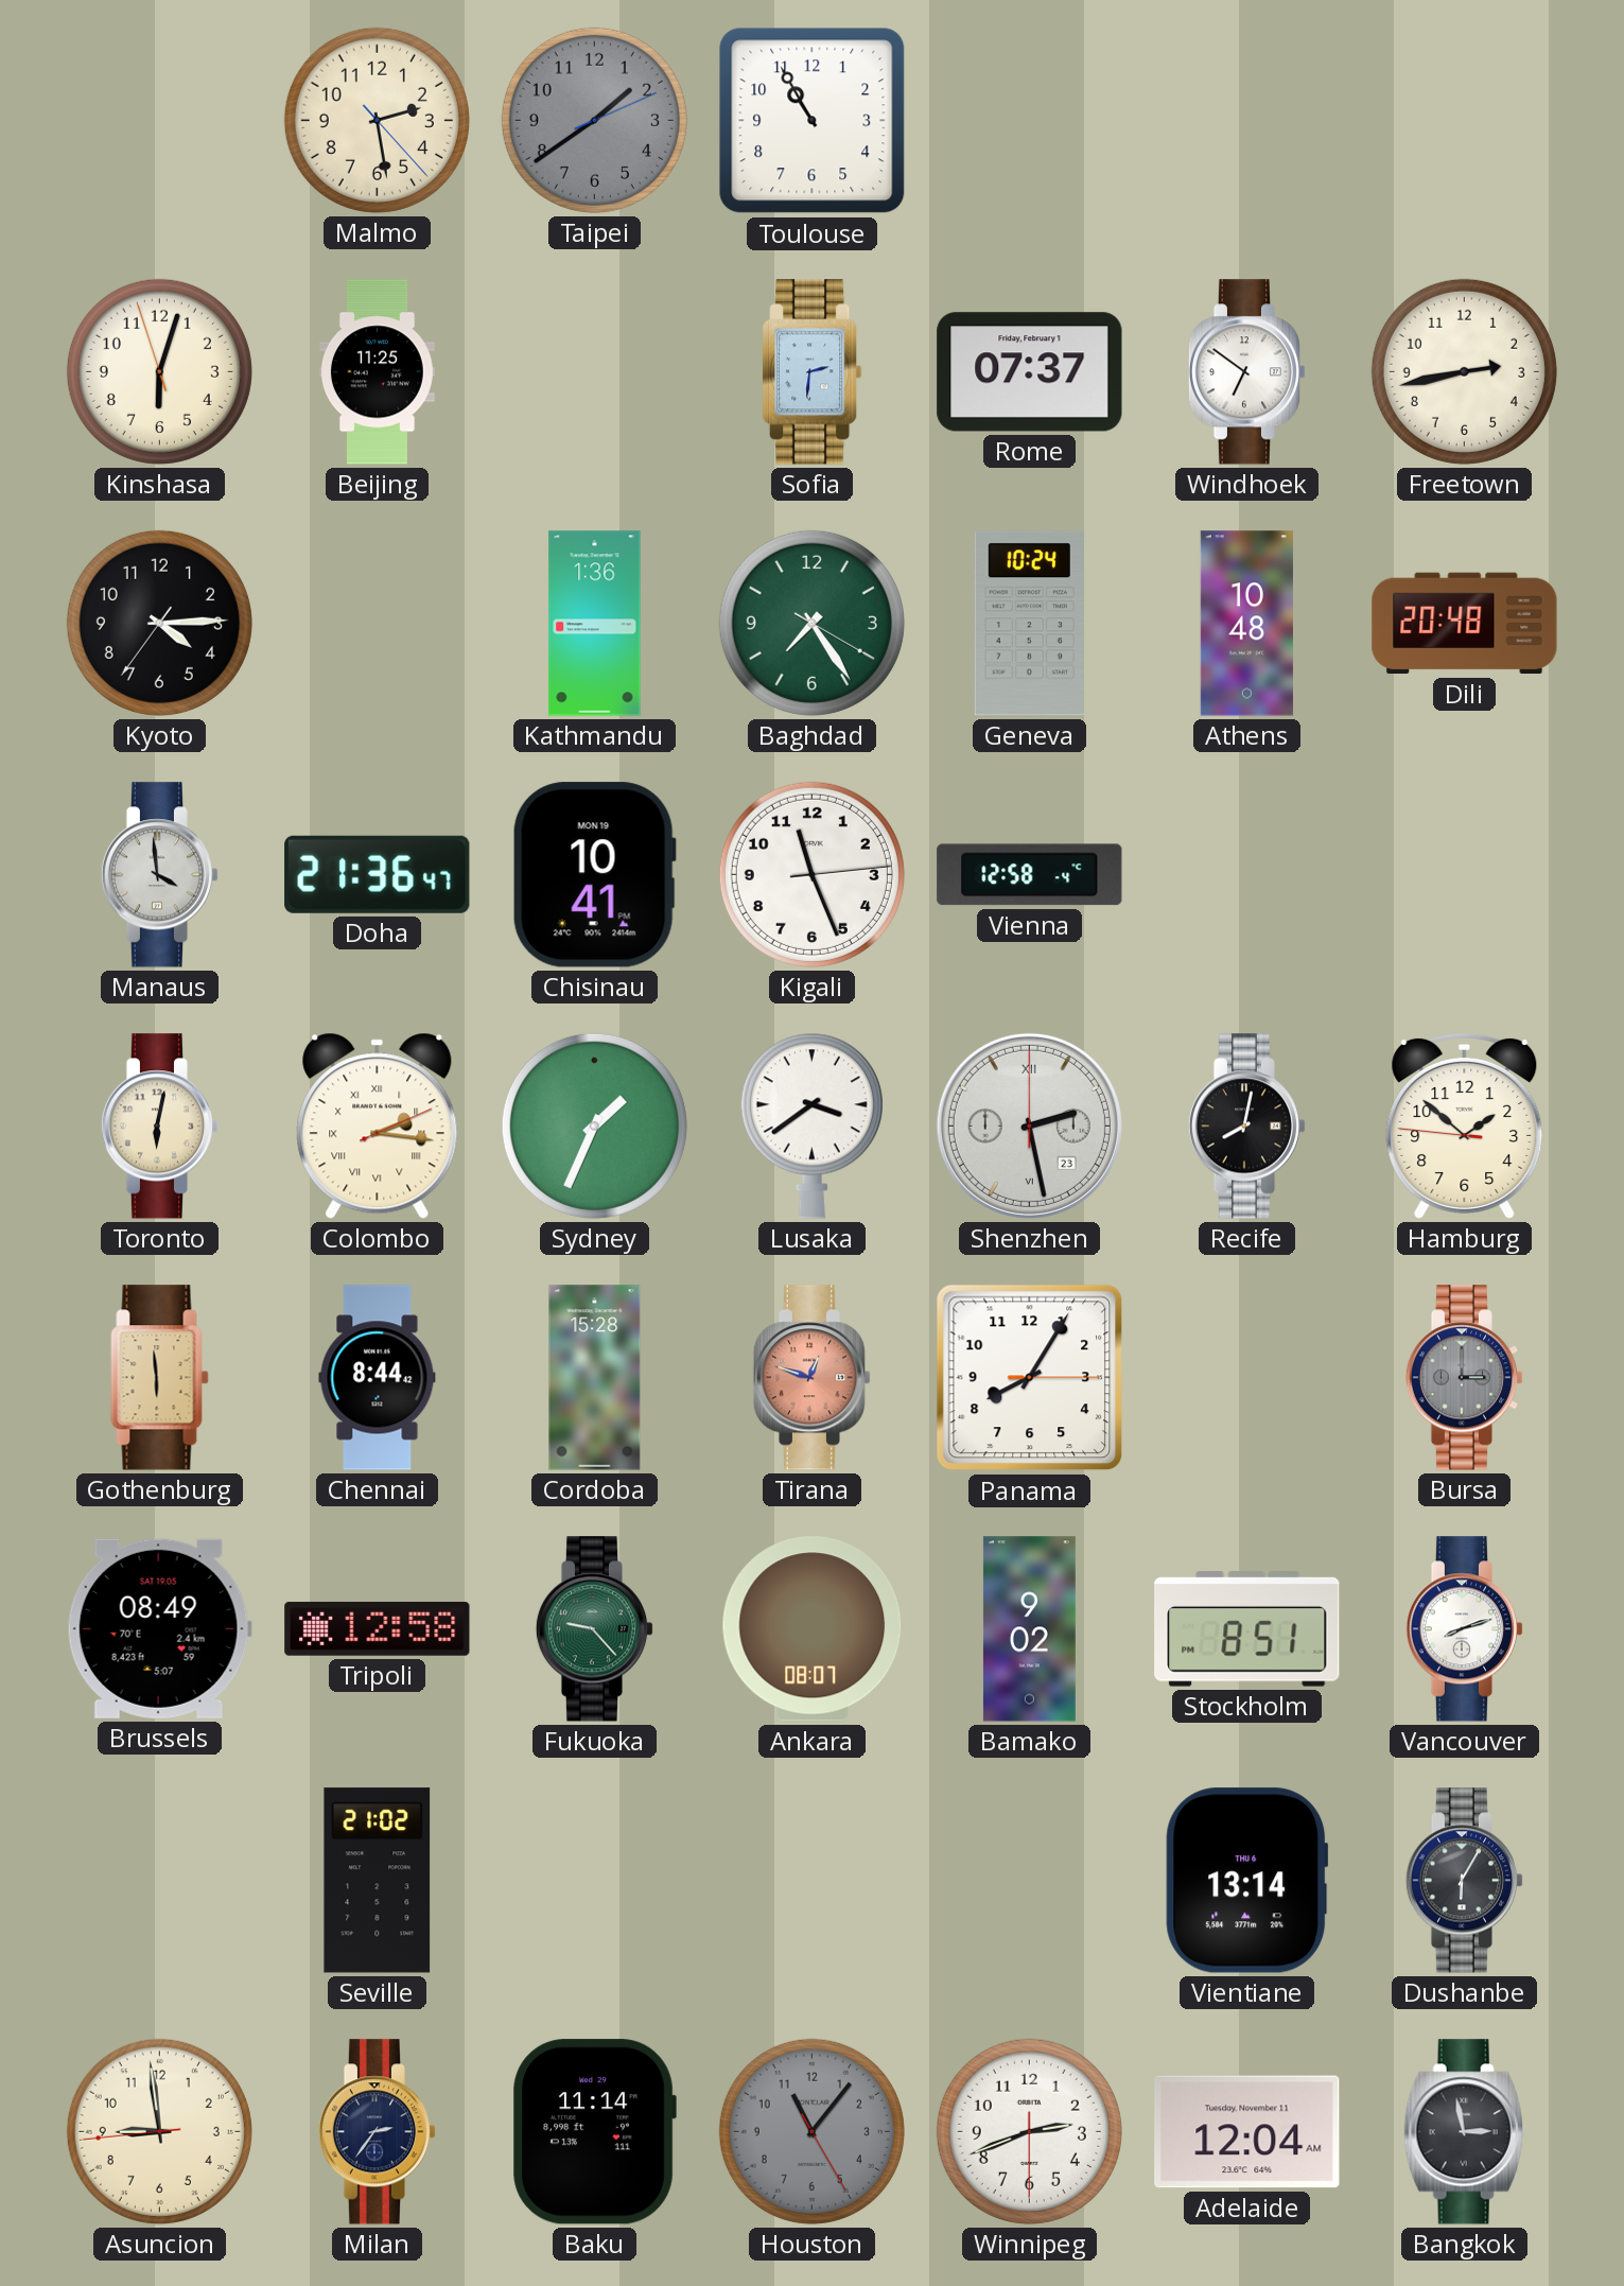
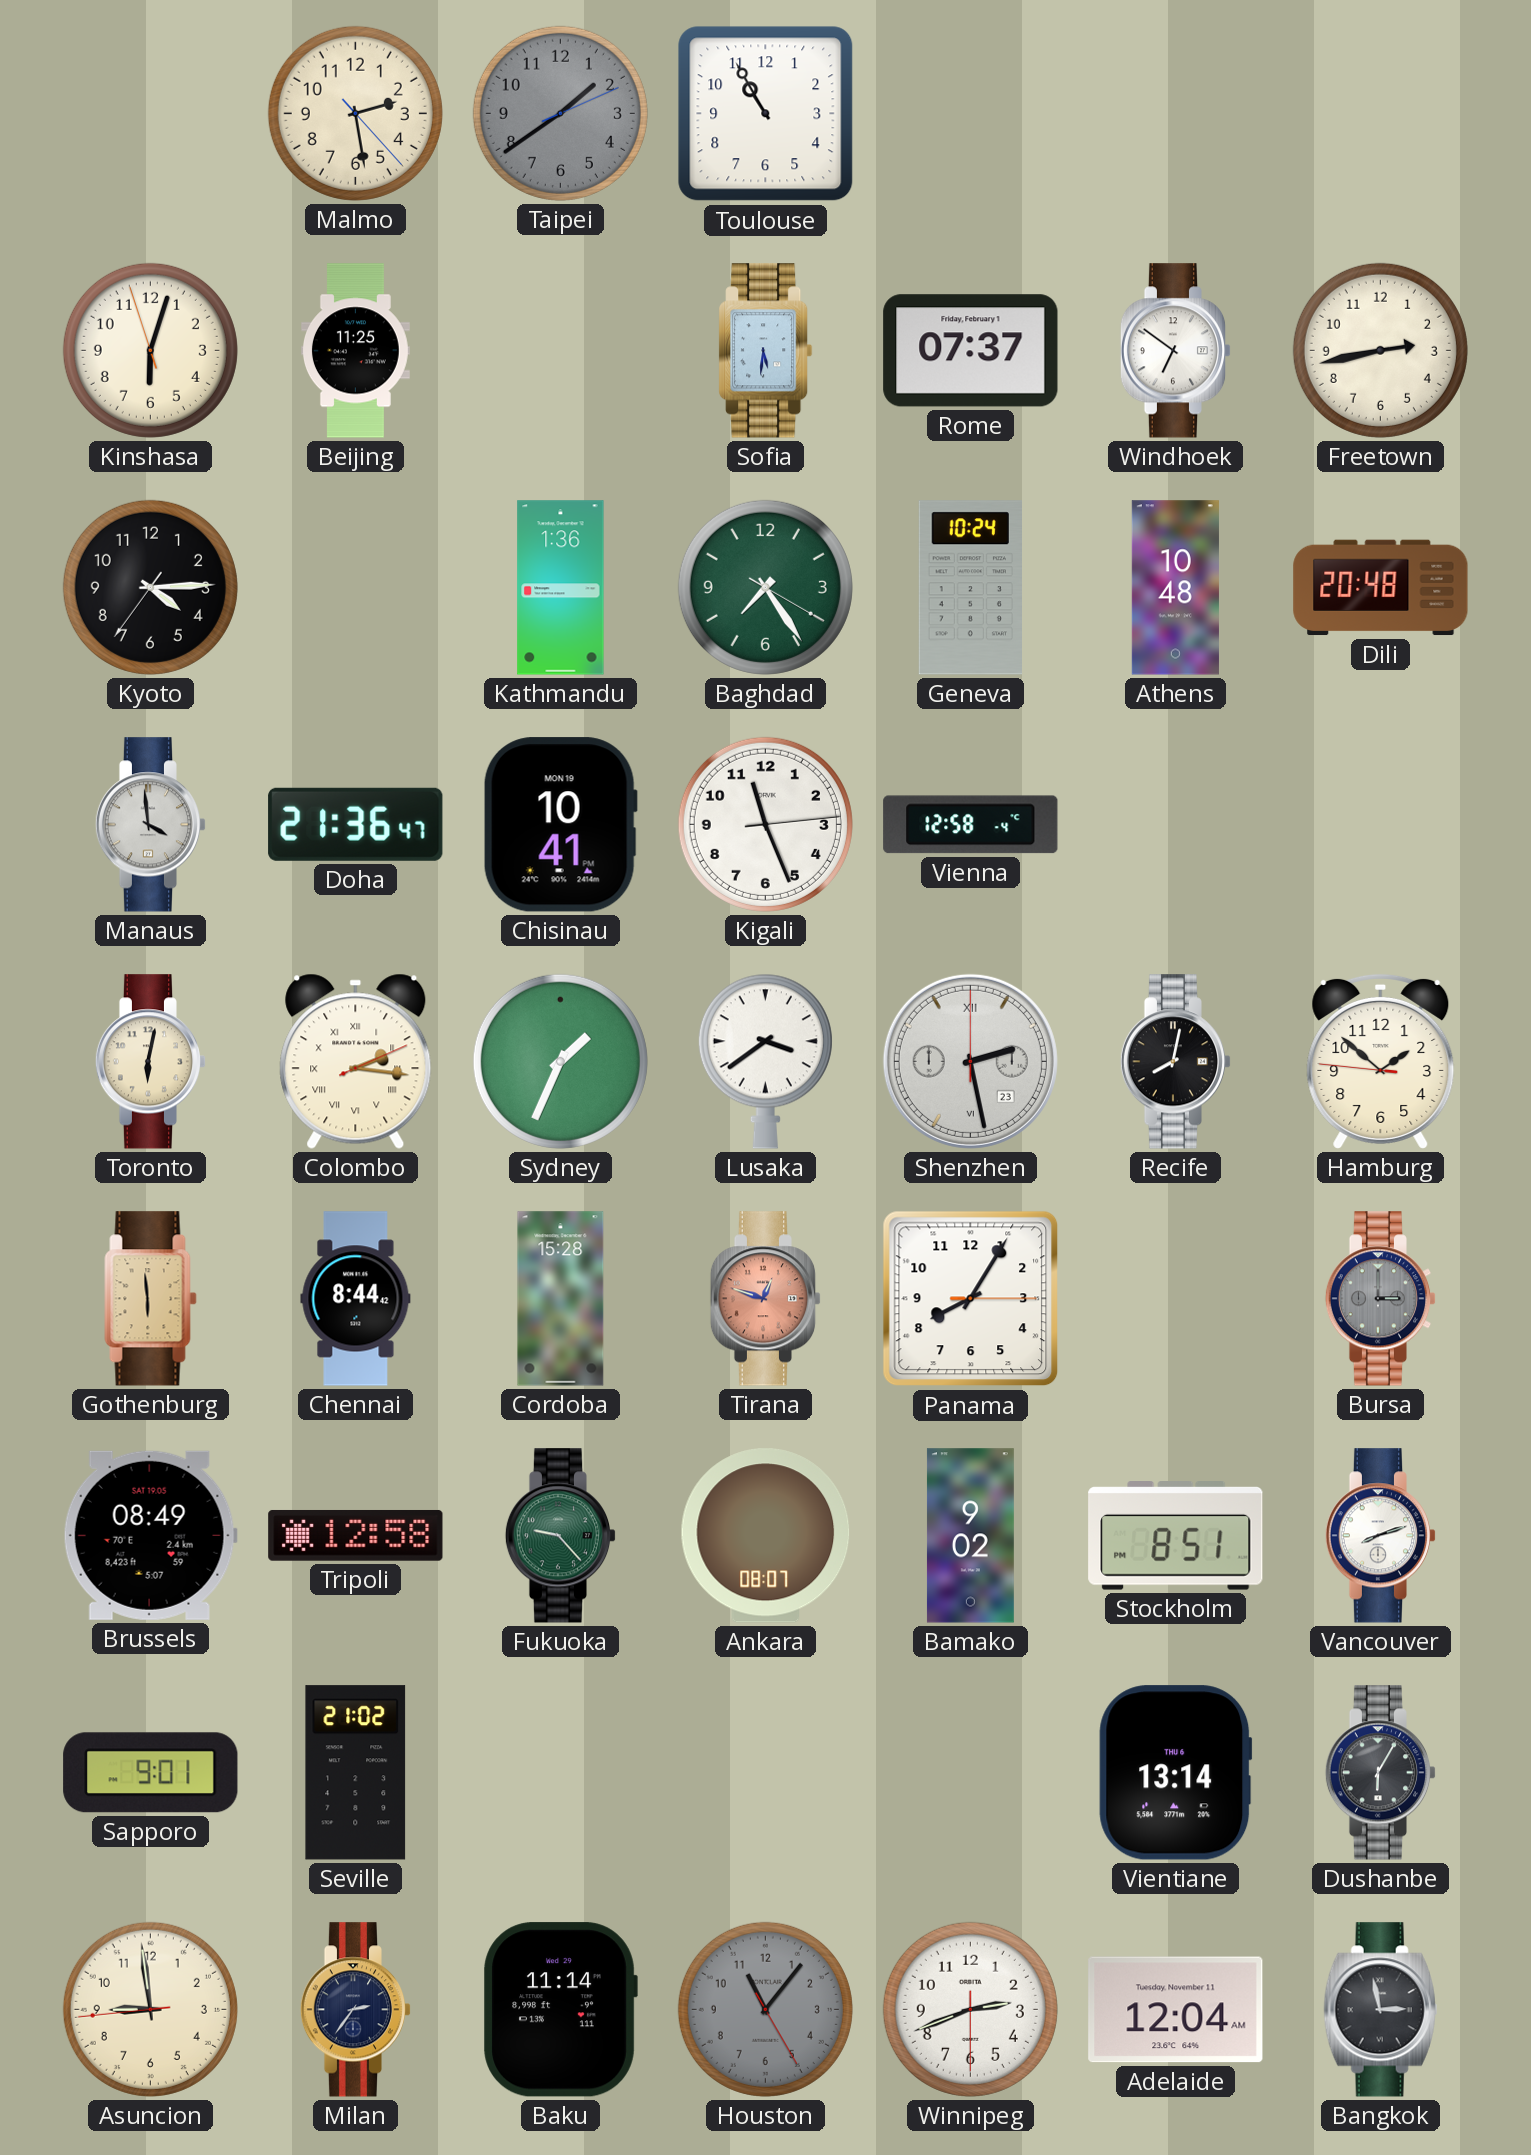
Sofia: 2:31 -> 5:31
Sapporo: none -> 9:01
